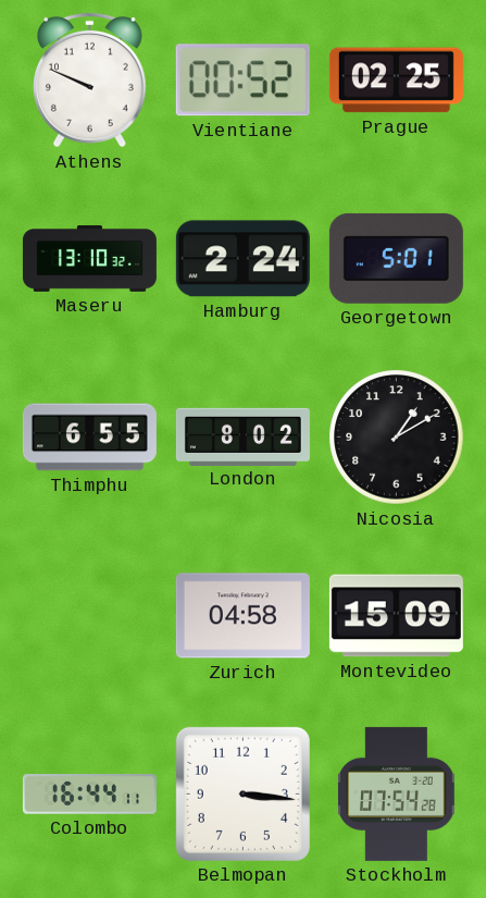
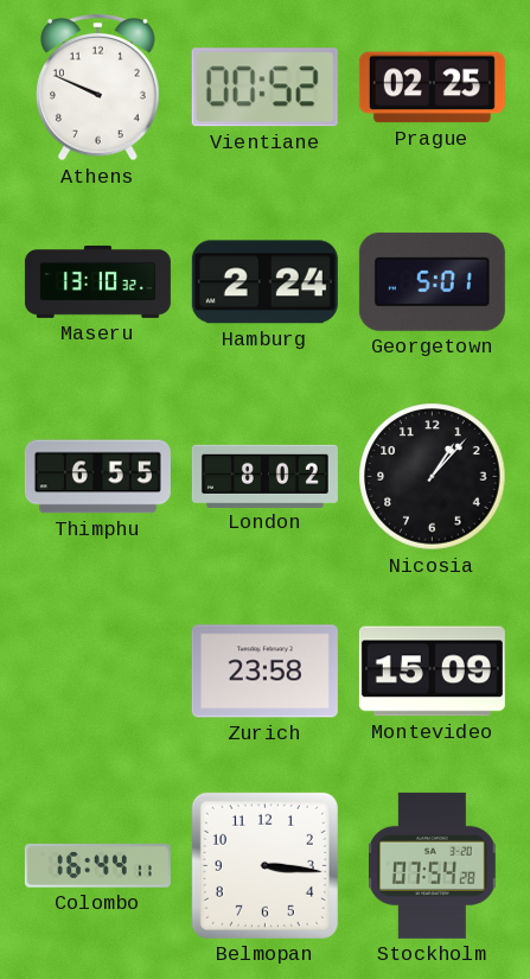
Nicosia: 1:10 -> 1:07
Zurich: 04:58 -> 23:58
